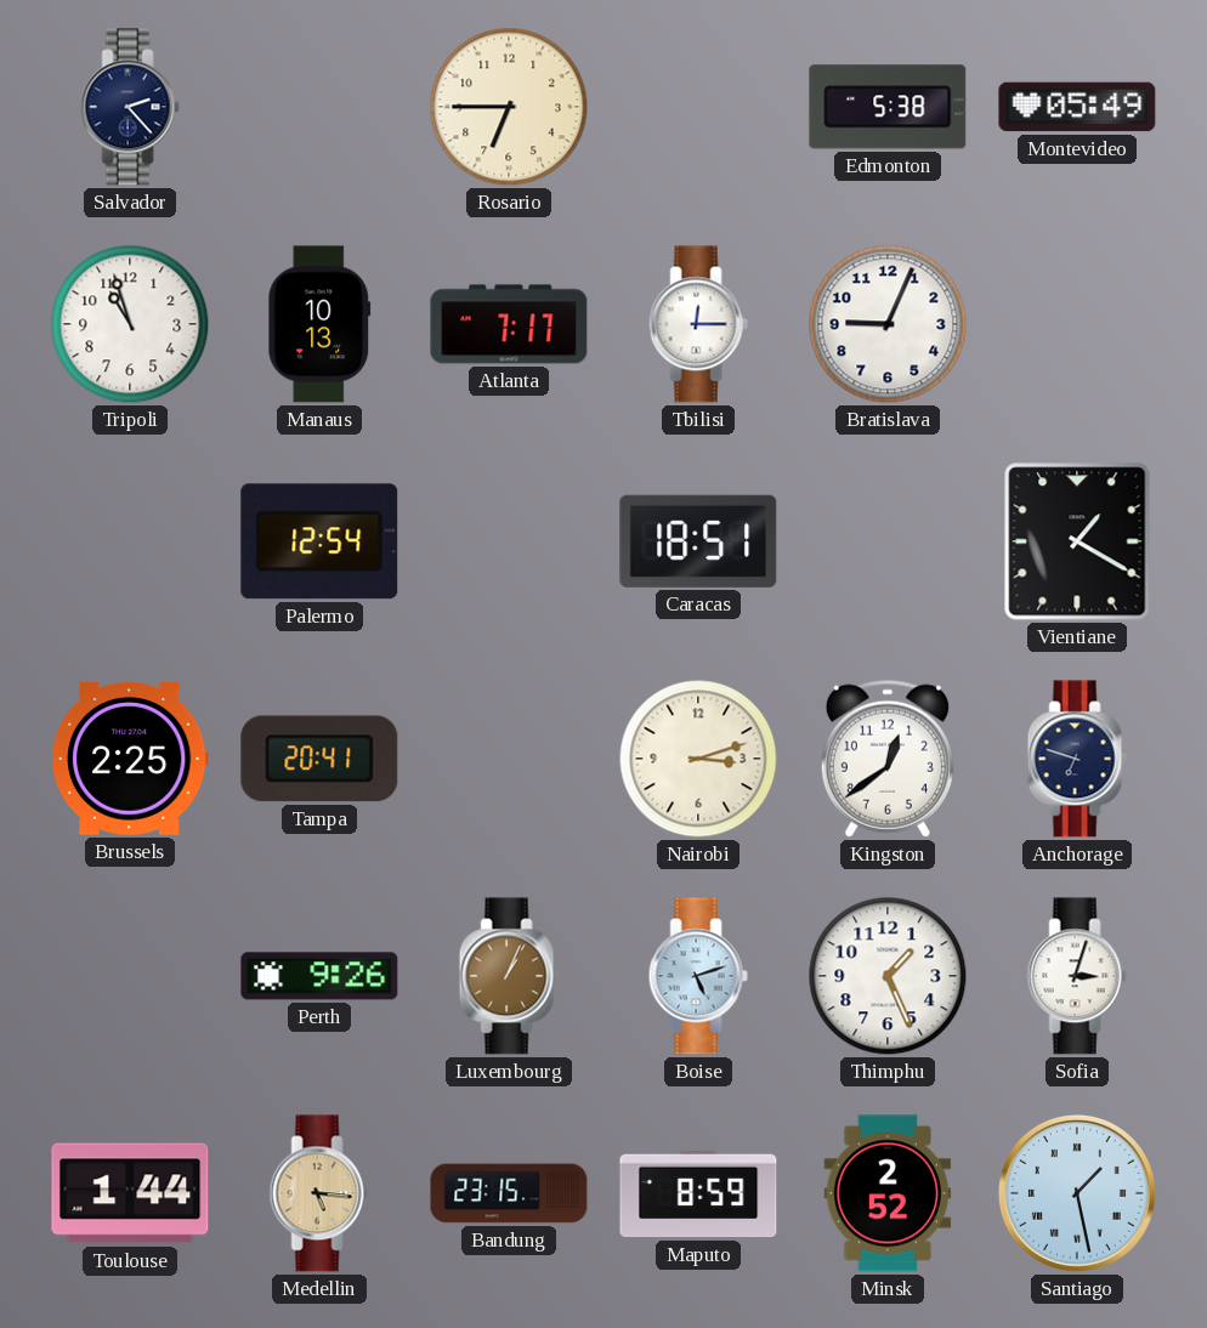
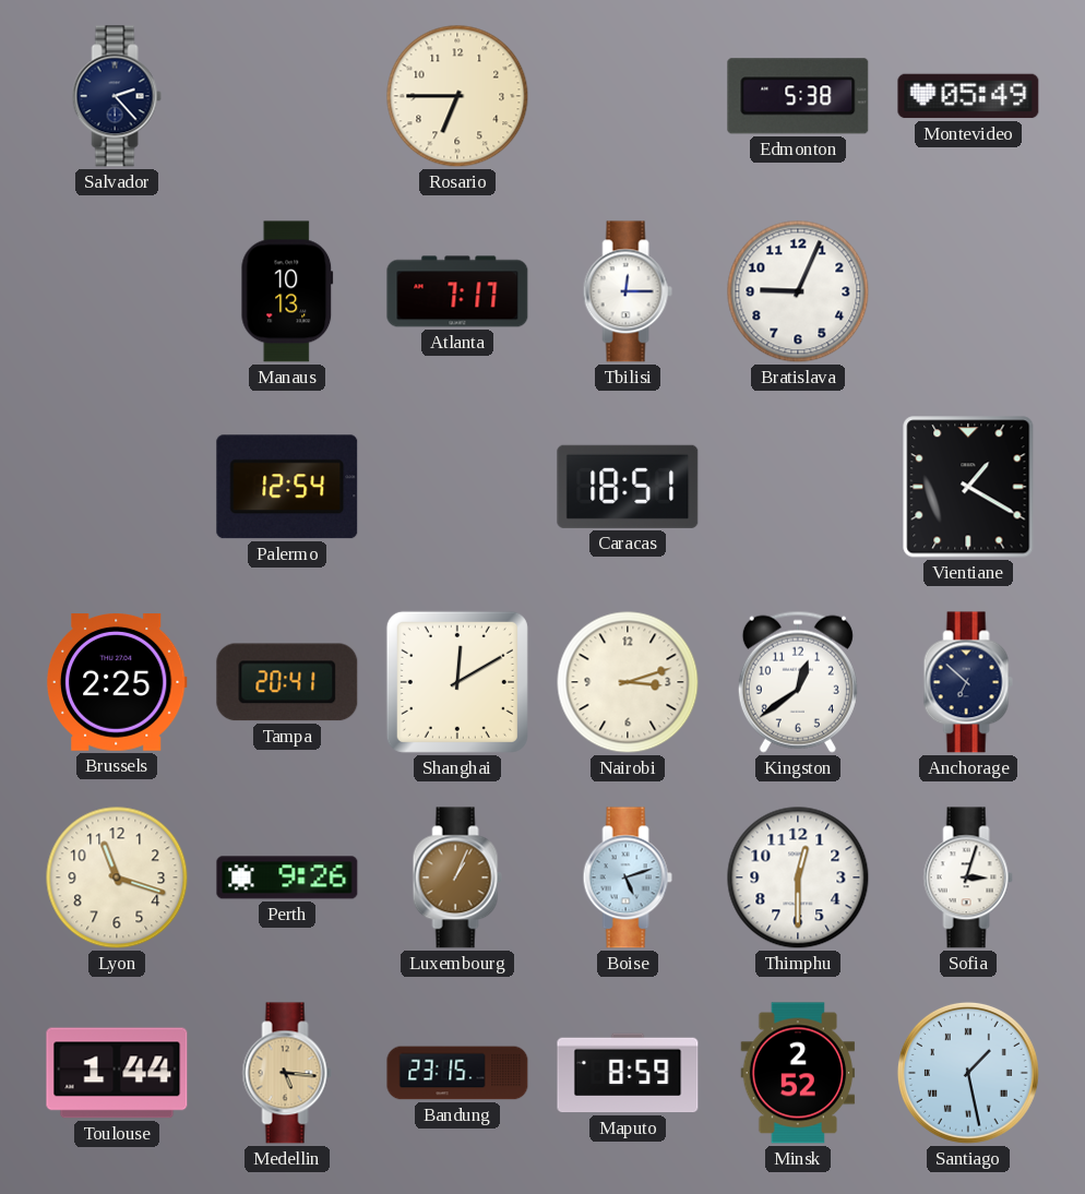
Tripoli: 10:57 -> none
Shanghai: none -> 12:10
Anchorage: 6:48 -> 6:52
Lyon: none -> 11:18
Thimphu: 1:26 -> 12:30
